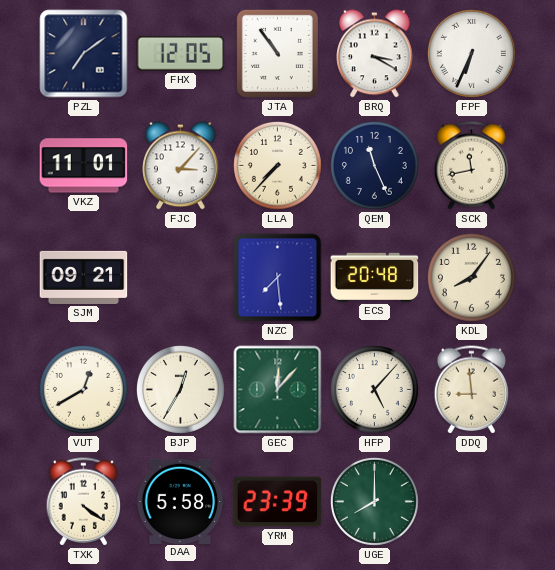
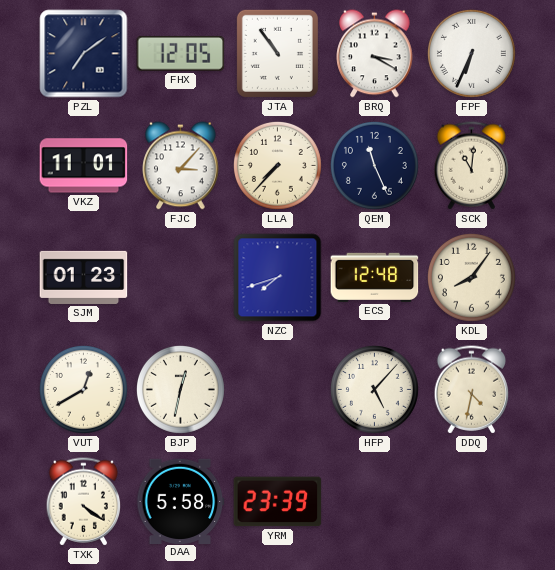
SCK: 11:43 -> 11:01
SJM: 09:21 -> 01:23
NZC: 7:29 -> 7:42
ECS: 20:48 -> 12:48
BJP: 12:35 -> 12:32
GEC: 12:07 -> none
DDQ: 8:59 -> 4:32
UGE: 8:00 -> none
